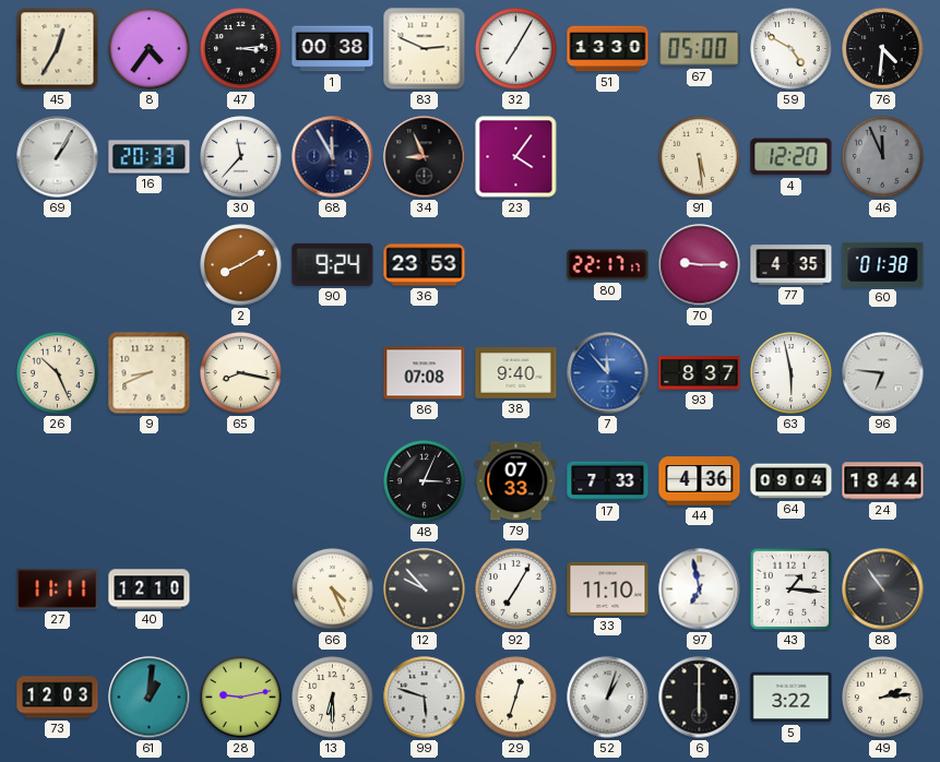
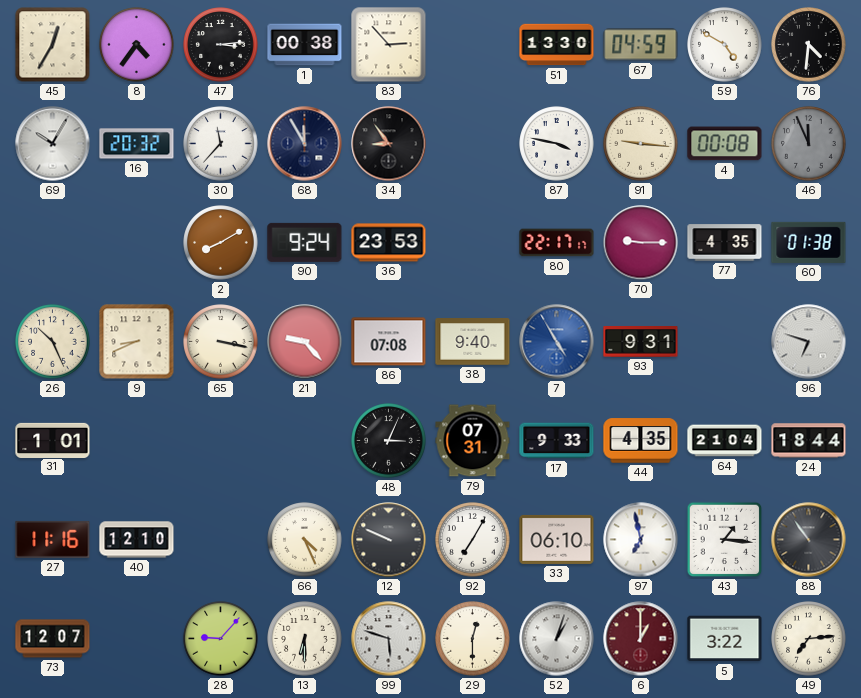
83: 2:49 -> 2:53
32: 7:05 -> none
67: 05:00 -> 04:59
69: 1:05 -> 10:05
16: 20:33 -> 20:32
34: 8:56 -> 8:54
23: 4:06 -> none
87: none -> 3:47
91: 5:29 -> 9:16
4: 12:20 -> 00:08
65: 8:17 -> 3:17
21: none -> 9:23
7: 11:53 -> 4:55
93: 8:37 -> 9:31
63: 5:58 -> none
96: 6:46 -> 6:48
31: none -> 1:01
79: 07:33 -> 07:31
17: 7:33 -> 9:33
44: 4:36 -> 4:35
64: 09:04 -> 21:04
27: 11:11 -> 11:16
12: 9:53 -> 9:49
33: 11:10 -> 06:10
73: 12:03 -> 12:07
61: 1:01 -> none
28: 9:13 -> 9:07
29: 12:33 -> 12:30
6: 6:00 -> 1:00
6 dial: black -> burgundy
49: 2:14 -> 7:14
